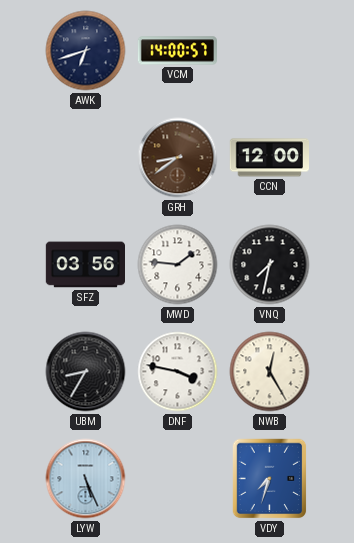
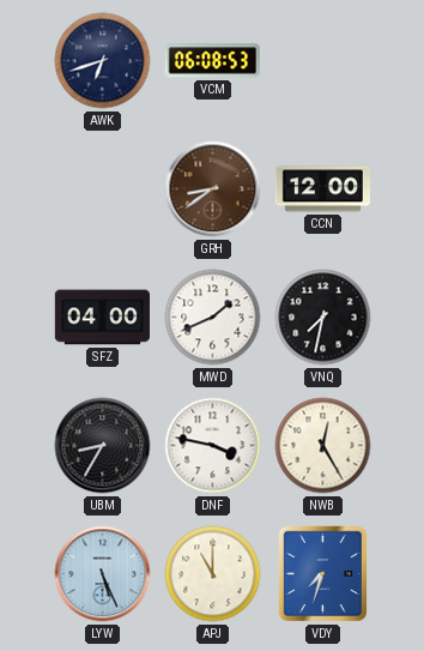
VCM: 14:00 -> 06:08
SFZ: 03:56 -> 04:00
MWD: 1:46 -> 1:41
APJ: none -> 11:00
